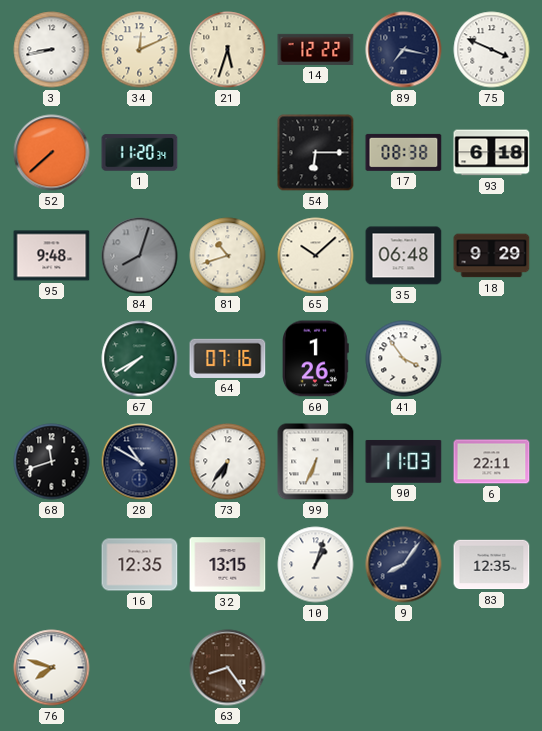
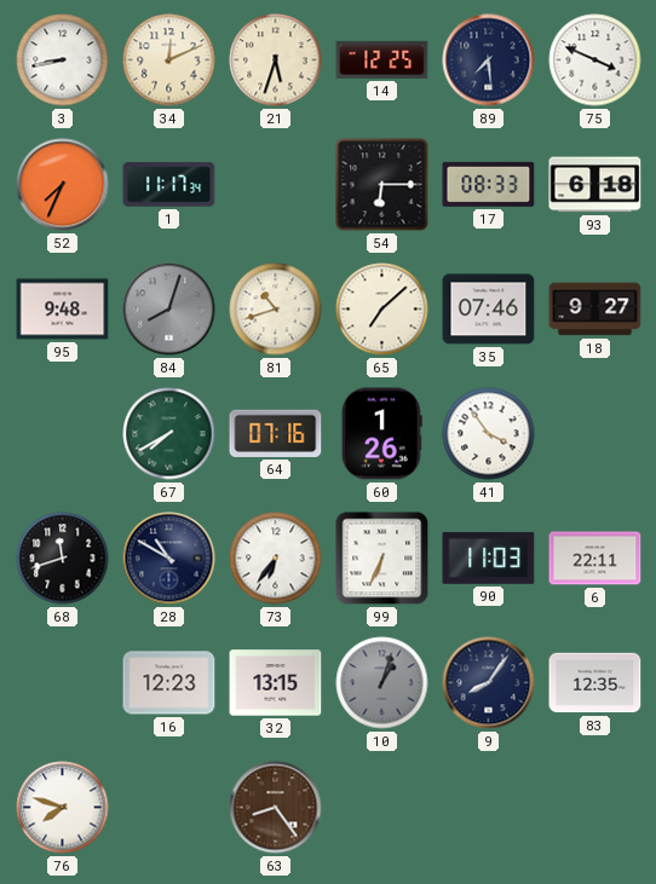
14: 12:22 -> 12:25
89: 7:17 -> 7:29
52: 7:38 -> 7:34
1: 11:20 -> 11:17
17: 08:38 -> 08:33
65: 10:08 -> 7:08
35: 06:48 -> 07:46
18: 9:29 -> 9:27
16: 12:35 -> 12:23
10 dial: white -> grey
